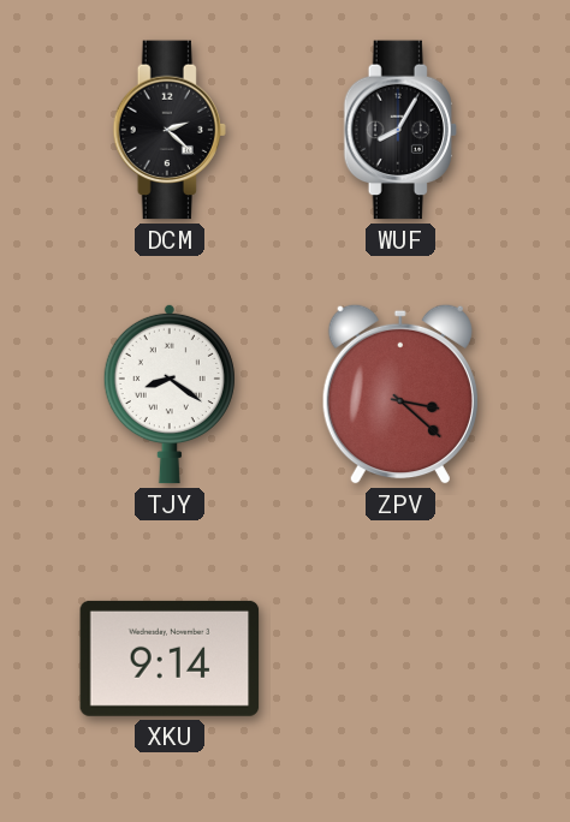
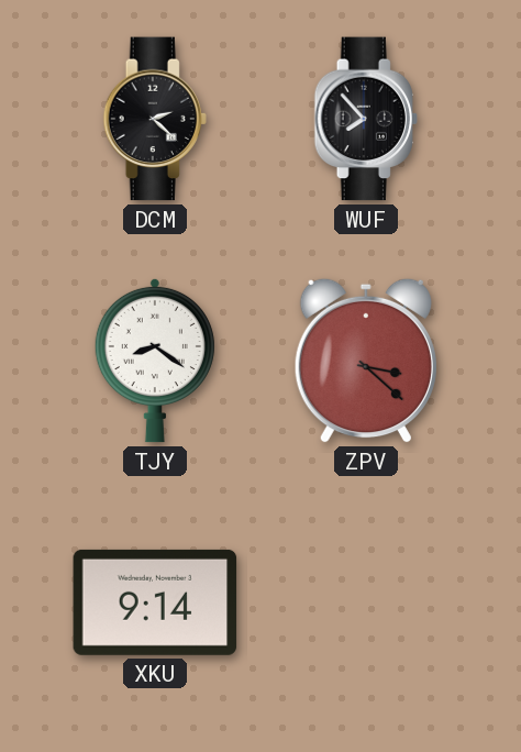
WUF: 8:05 -> 7:53
